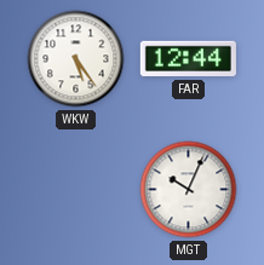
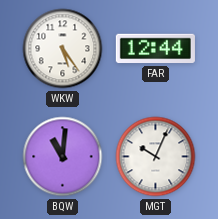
BQW: none -> 11:01
